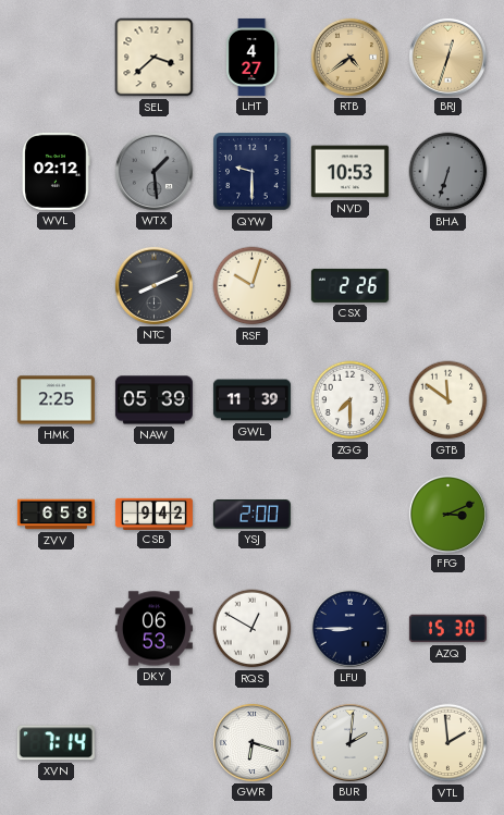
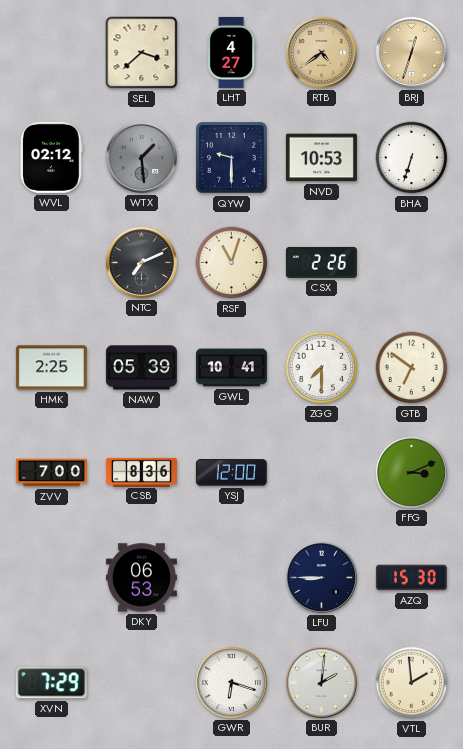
BHA dial: grey -> white
NTC: 8:11 -> 7:11
RSF: 10:03 -> 11:03
GWL: 11:39 -> 10:41
GTB: 11:51 -> 6:51
ZVV: 6:58 -> 7:00
CSB: 9:42 -> 8:36
YSJ: 2:00 -> 12:00
RQS: 12:50 -> none
XVN: 7:14 -> 7:29
